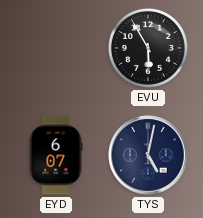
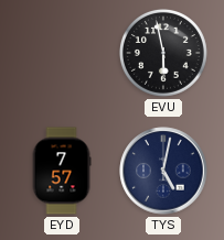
EVU: 5:55 -> 5:58
EYD: 6:07 -> 7:57
